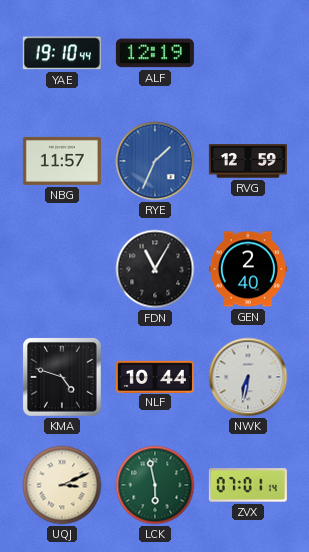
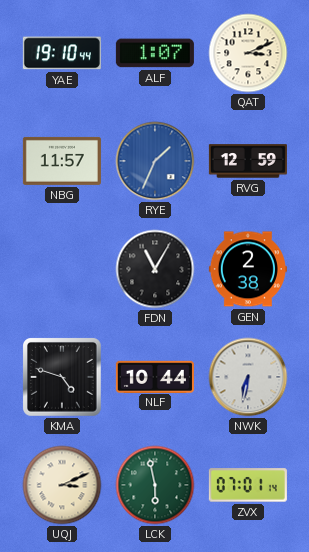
ALF: 12:19 -> 1:07
QAT: none -> 3:11
GEN: 2:40 -> 2:38
